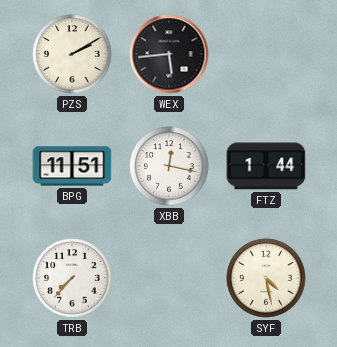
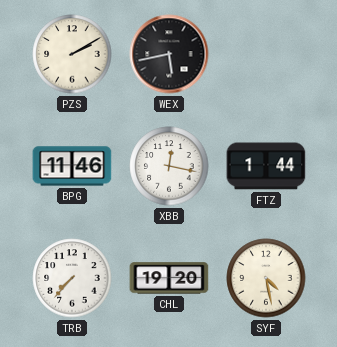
WEX: 5:44 -> 5:43
BPG: 11:51 -> 11:46
CHL: none -> 19:20
